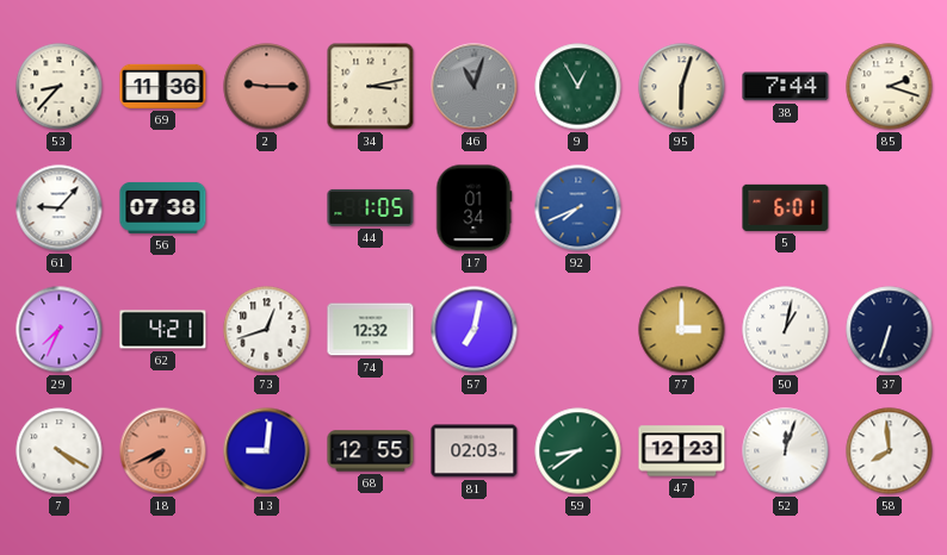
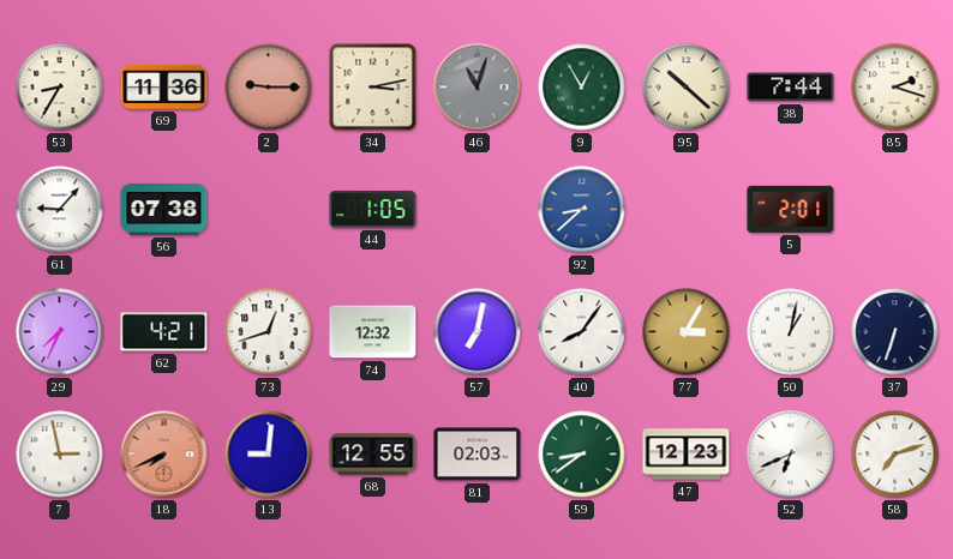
53: 8:37 -> 8:35
95: 6:03 -> 10:22
17: 01:34 -> none
92: 7:41 -> 8:38
5: 6:01 -> 2:01
40: none -> 8:06
77: 3:00 -> 3:05
7: 4:20 -> 2:58
52: 12:03 -> 6:41
58: 7:59 -> 7:12
